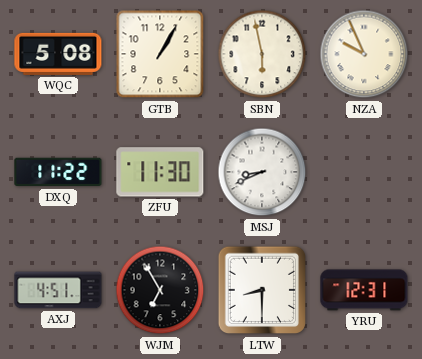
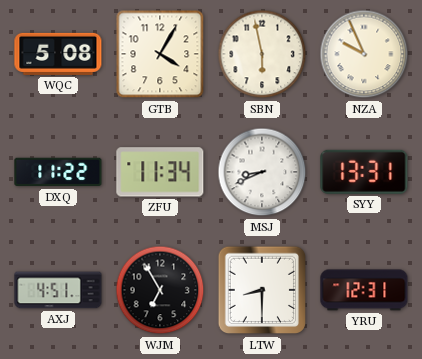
GTB: 1:05 -> 4:05
ZFU: 11:30 -> 11:34
SYY: none -> 13:31
